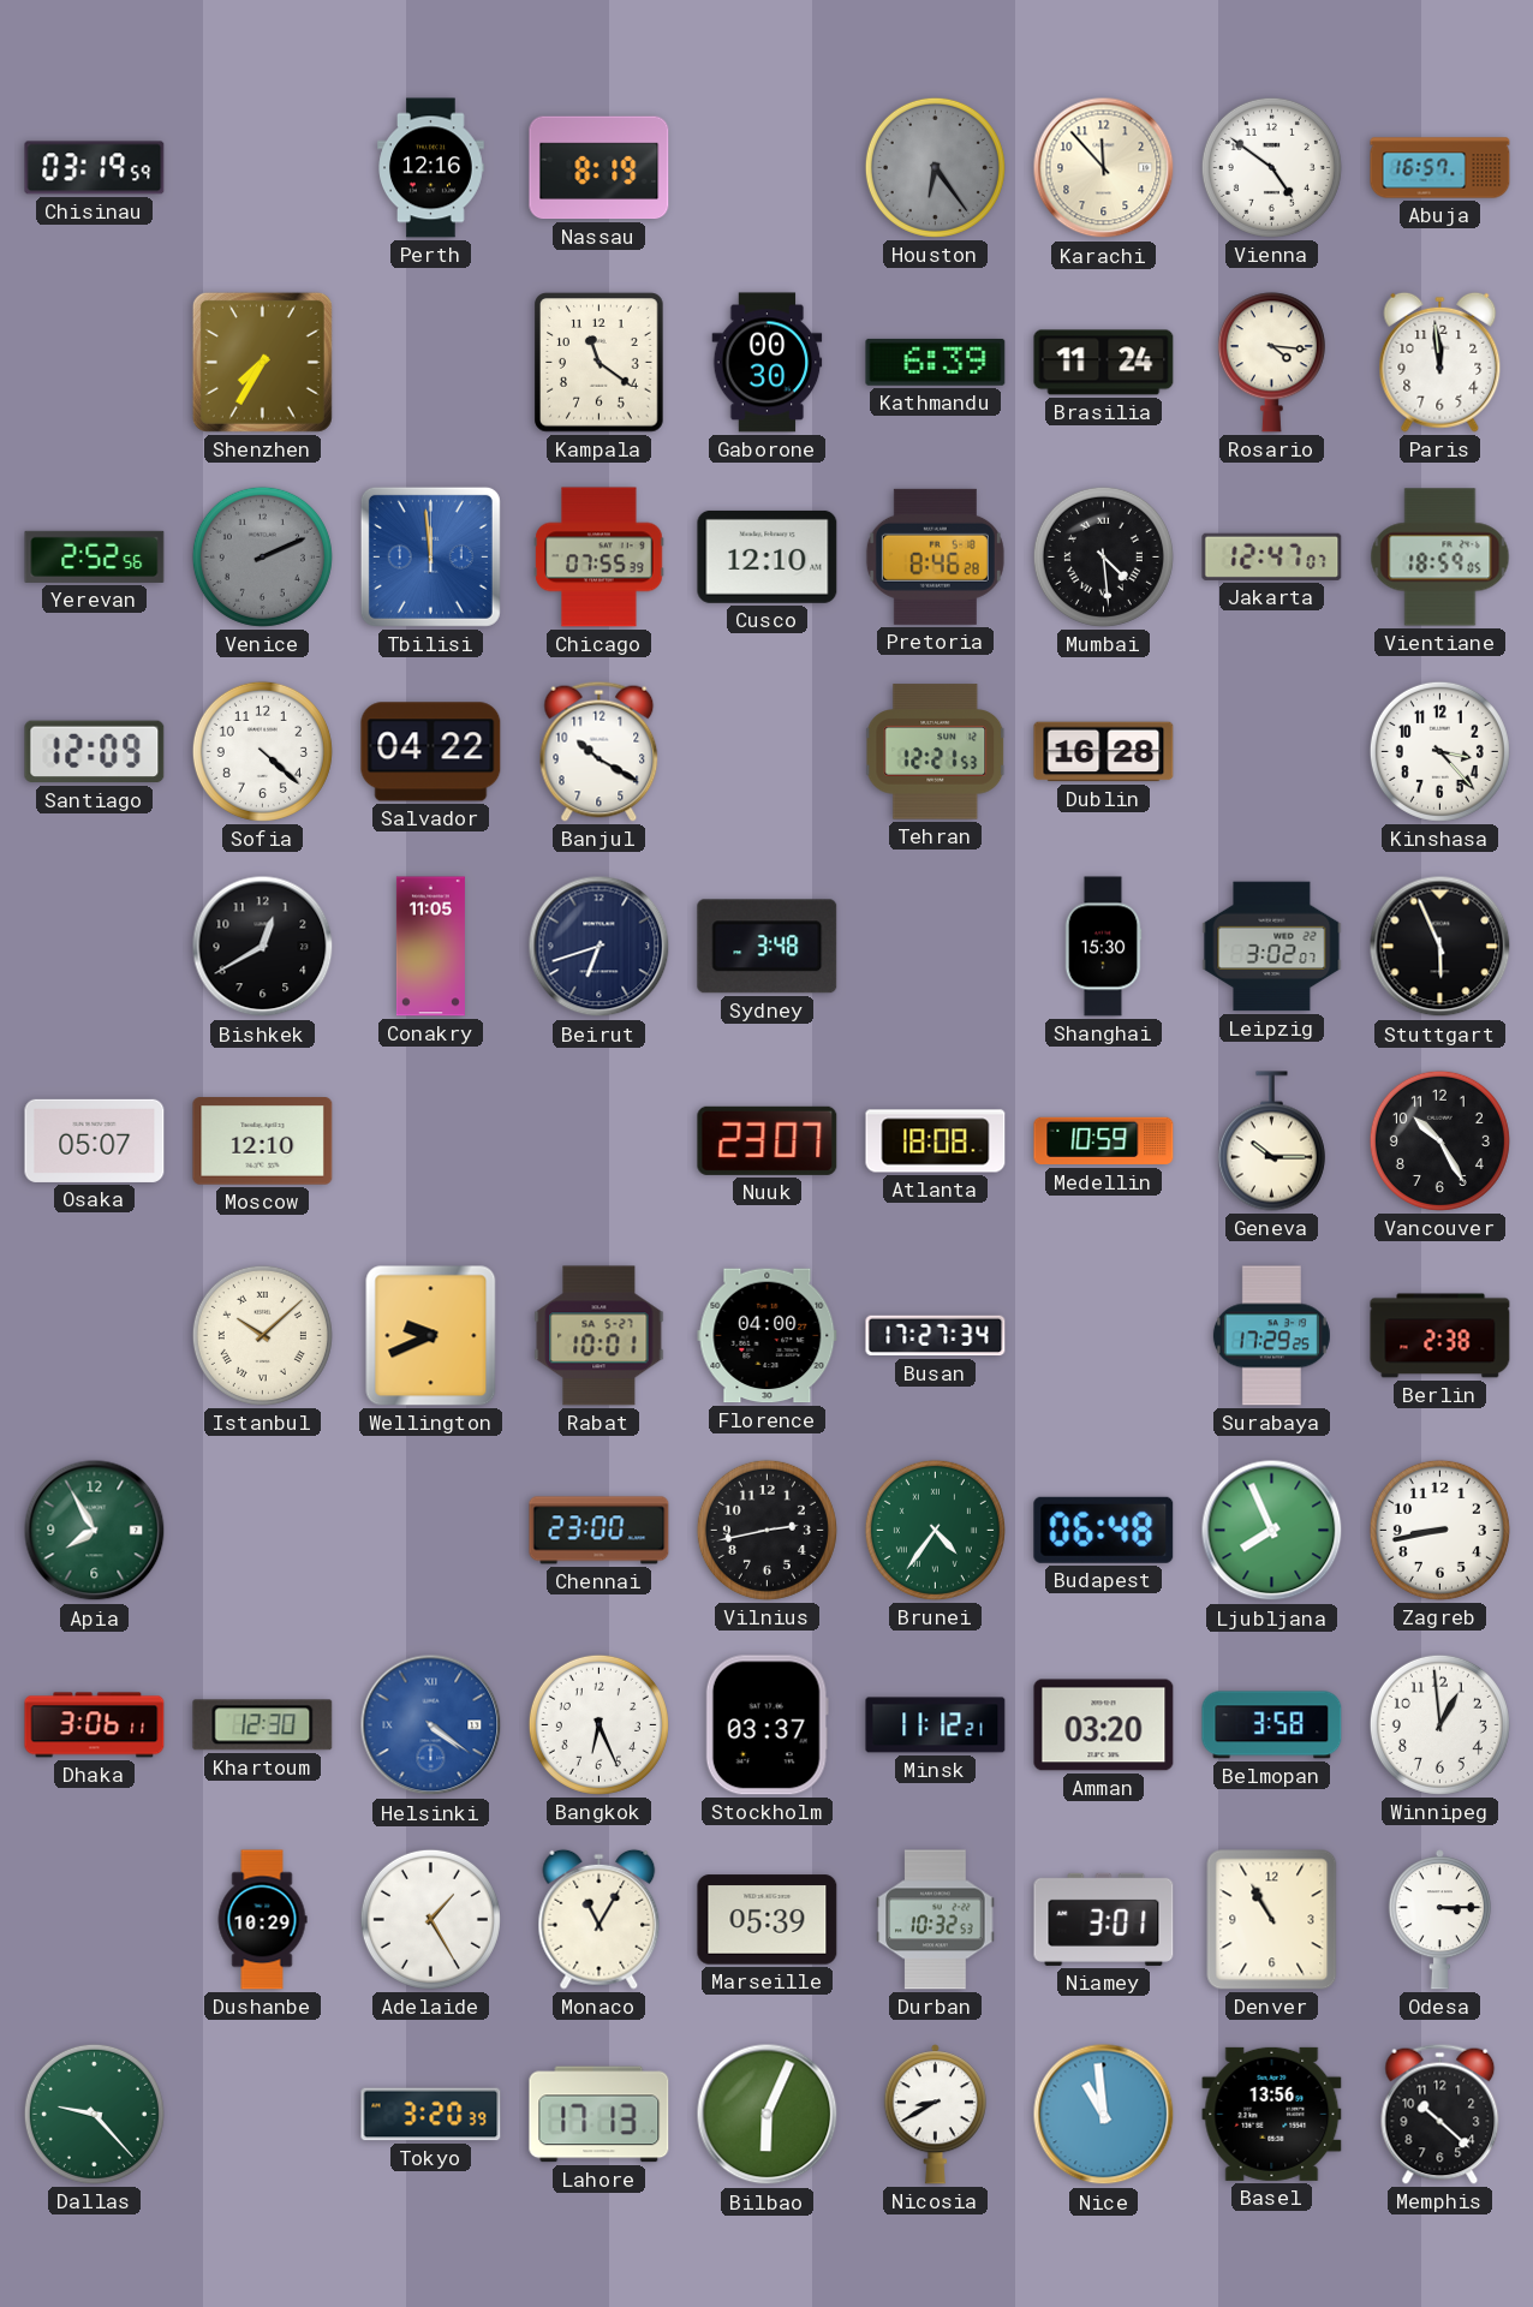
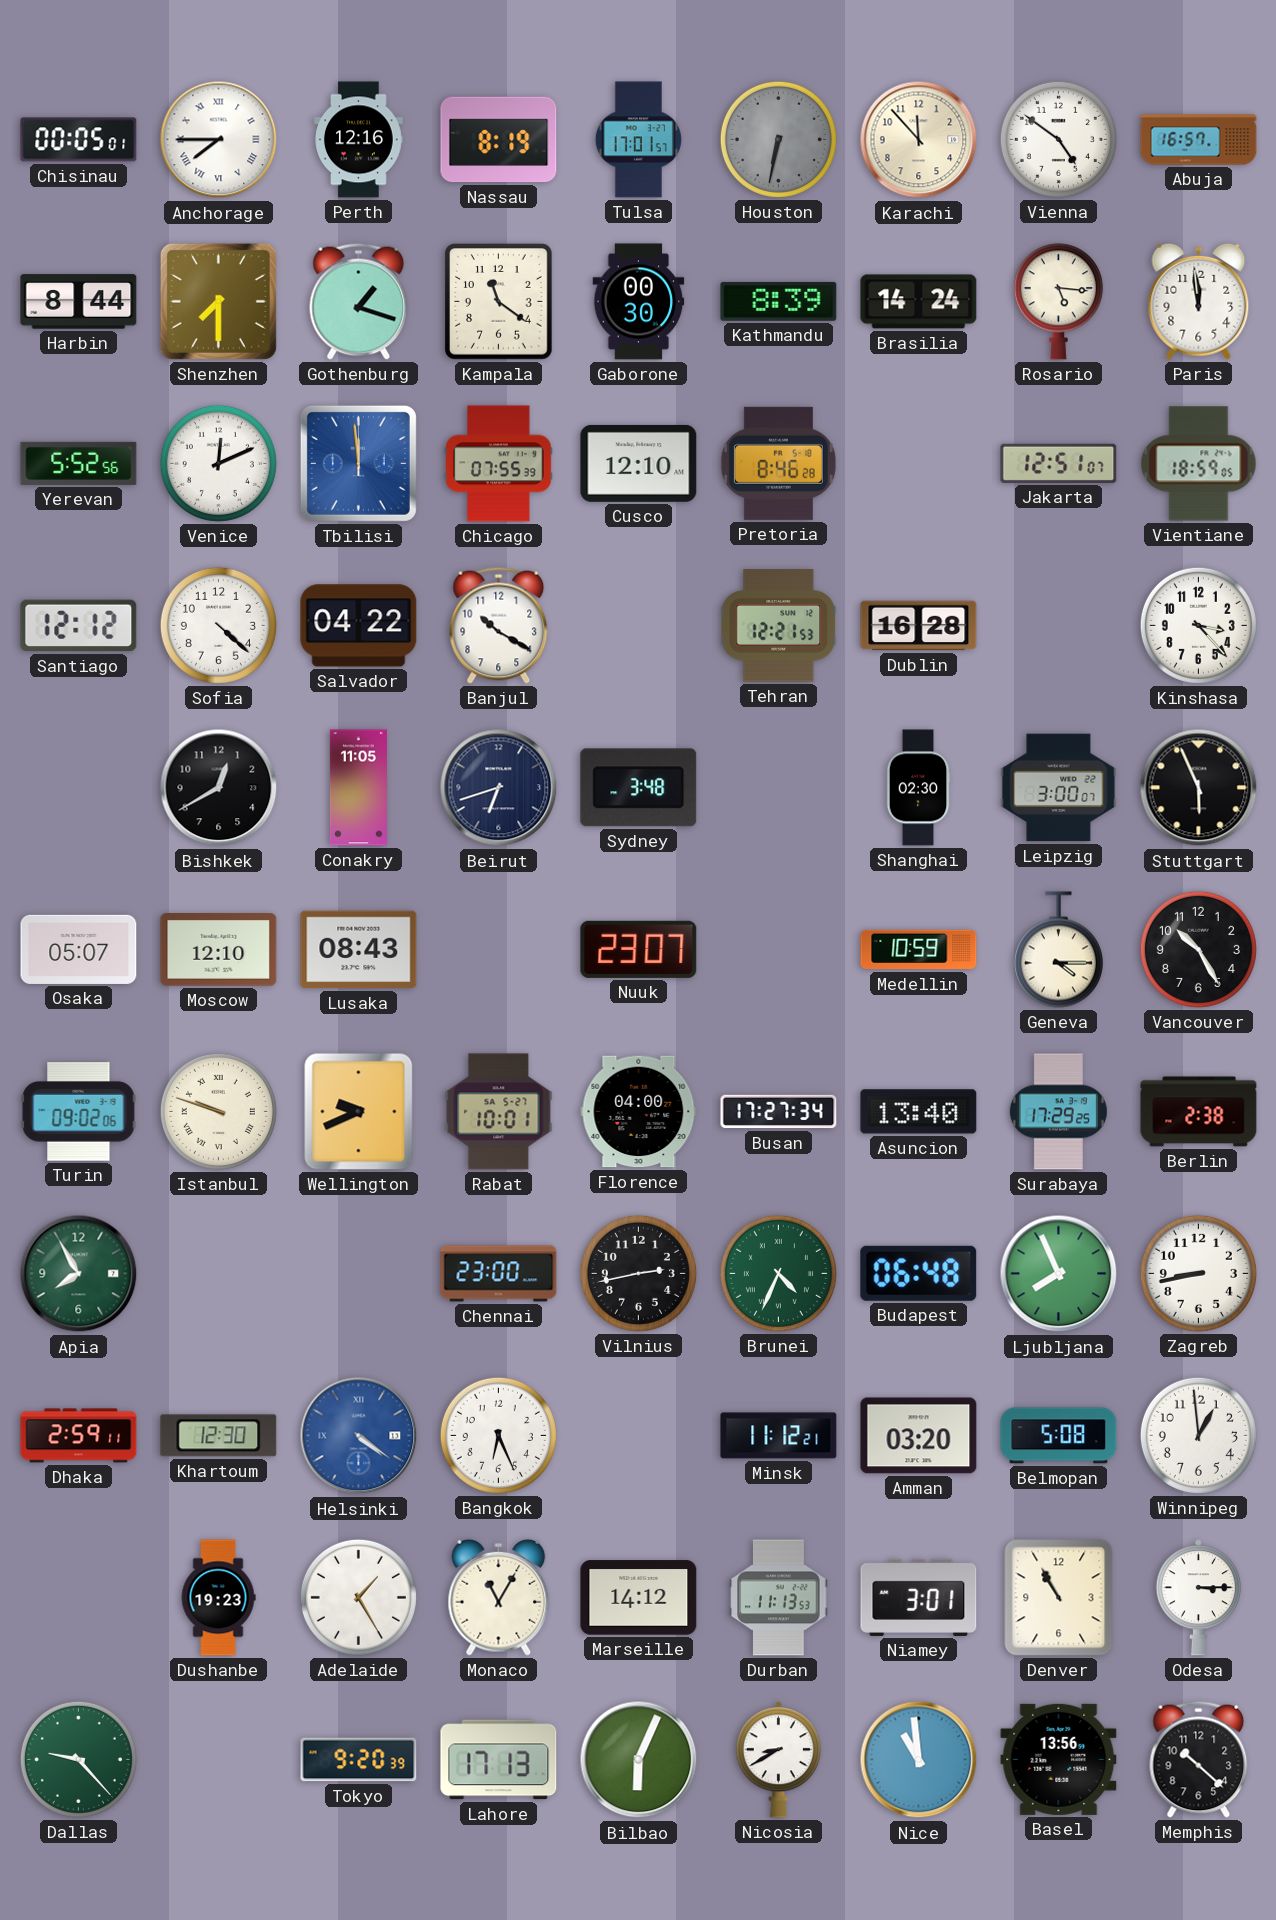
Chisinau: 03:19 -> 00:05
Anchorage: none -> 7:45
Tulsa: none -> 17:01
Houston: 6:24 -> 6:32
Harbin: none -> 8:44
Shenzhen: 7:35 -> 7:30
Gothenburg: none -> 1:18
Kathmandu: 6:39 -> 8:39
Brasilia: 11:24 -> 14:24
Rosario: 4:16 -> 5:16
Yerevan: 2:52 -> 5:52
Venice: 2:11 -> 12:11
Venice dial: grey -> white
Mumbai: 4:29 -> none
Jakarta: 12:47 -> 12:51
Santiago: 12:09 -> 12:12
Shanghai: 15:30 -> 02:30
Leipzig: 3:02 -> 3:00
Lusaka: none -> 08:43
Atlanta: 18:08 -> none
Geneva: 10:15 -> 4:15
Turin: none -> 09:02
Istanbul: 10:08 -> 9:48
Asuncion: none -> 13:40
Brunei: 4:36 -> 4:34
Dhaka: 3:06 -> 2:59
Stockholm: 03:37 -> none
Belmopan: 3:58 -> 5:08
Dushanbe: 10:29 -> 19:23
Marseille: 05:39 -> 14:12
Durban: 10:32 -> 11:13
Tokyo: 3:20 -> 9:20
